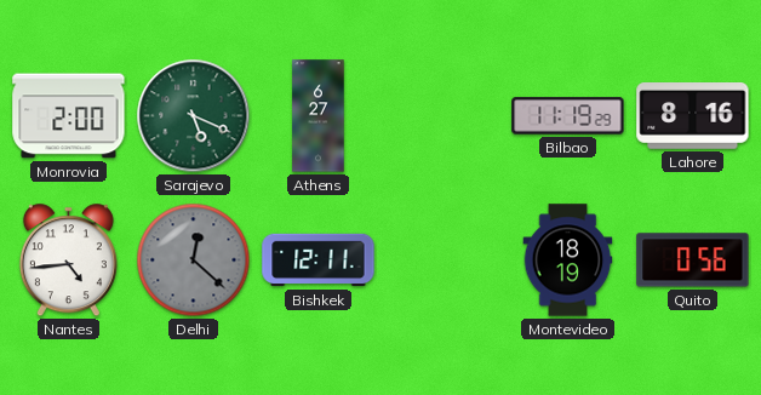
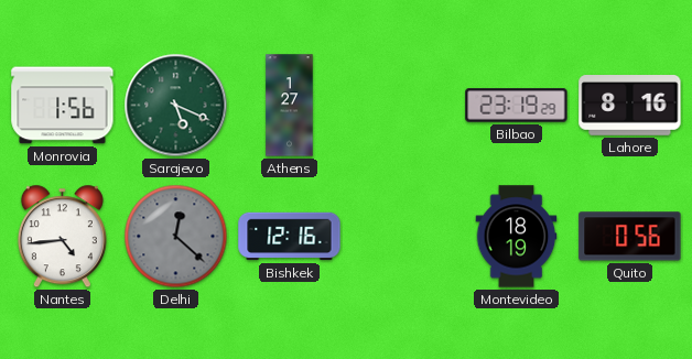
Monrovia: 2:00 -> 1:56
Athens: 6:27 -> 1:27
Bilbao: 11:19 -> 23:19
Bishkek: 12:11 -> 12:16
